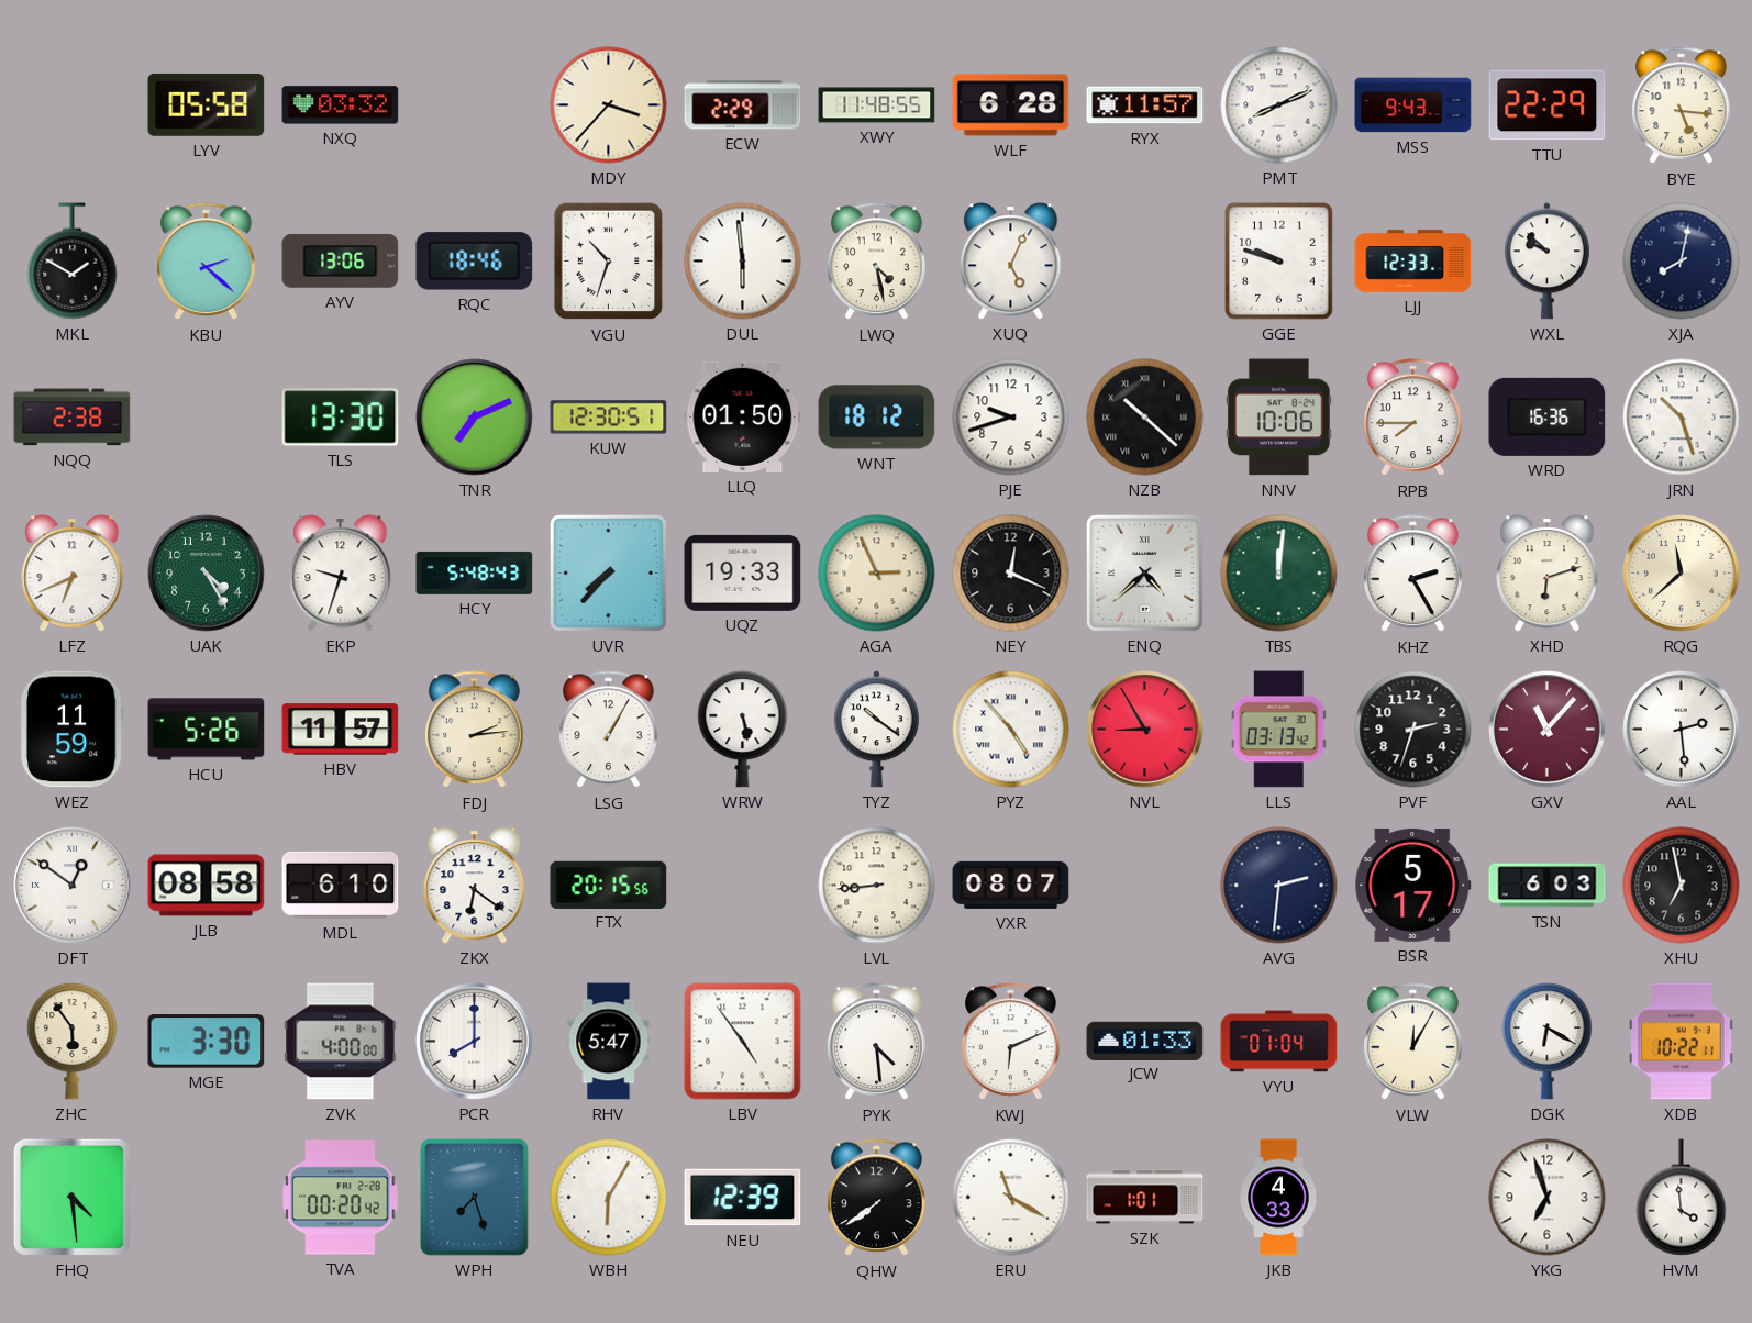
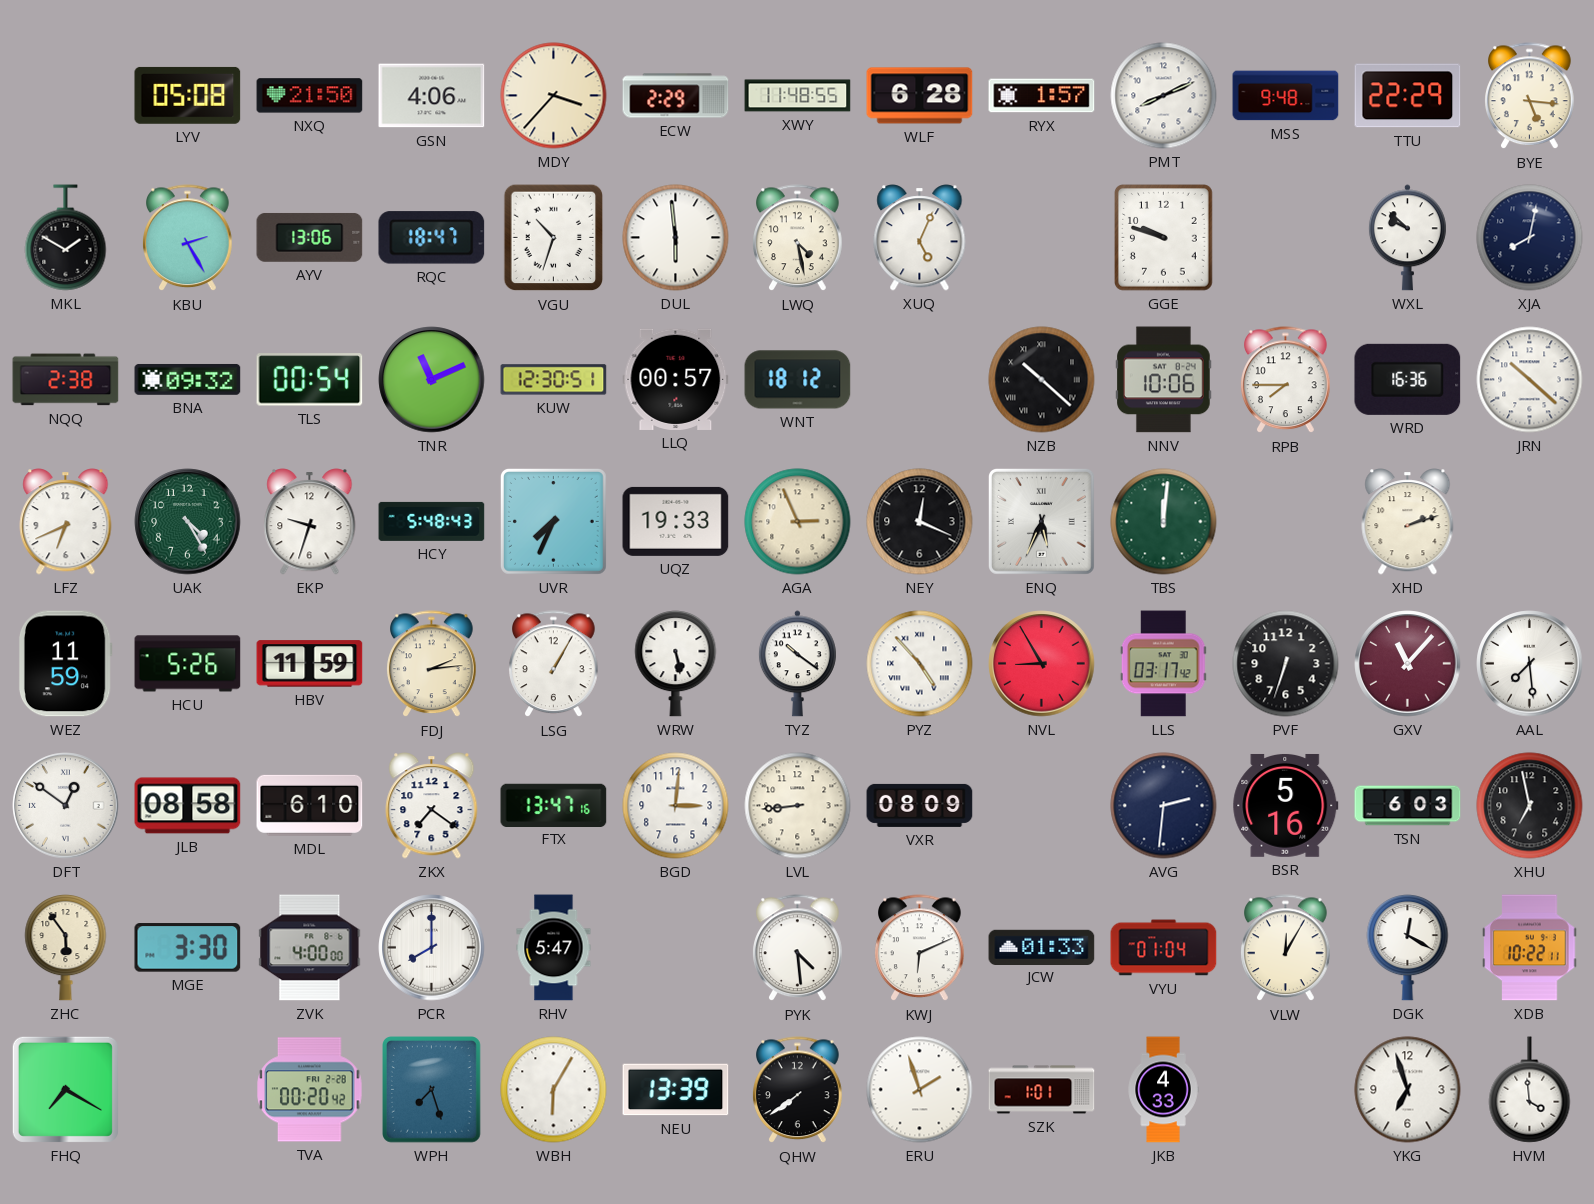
LYV: 05:58 -> 05:08
NXQ: 03:32 -> 21:50
GSN: none -> 4:06
RYX: 11:57 -> 1:57
MSS: 9:43 -> 9:48
KBU: 2:22 -> 2:25
RQC: 18:46 -> 18:47
LJJ: 12:33 -> none
BNA: none -> 09:32
TLS: 13:30 -> 00:54
TNR: 7:11 -> 11:11
LLQ: 01:50 -> 00:57
PJE: 9:42 -> none
JRN: 10:27 -> 10:22
UVR: 7:37 -> 7:34
ENQ: 4:38 -> 5:34
KHZ: 2:25 -> none
XHD: 6:12 -> 2:12
RQG: 11:38 -> none
HBV: 11:57 -> 11:59
LLS: 03:13 -> 03:17
PVF: 2:33 -> 6:33
AAL: 2:29 -> 7:29
ZKX: 6:21 -> 7:21
FTX: 20:15 -> 13:47
BGD: none -> 3:01
VXR: 08:07 -> 08:09
BSR: 5:17 -> 5:16
LBV: 4:54 -> none
DGK: 6:20 -> 12:20
FHQ: 4:29 -> 7:20
NEU: 12:39 -> 13:39
ERU: 11:20 -> 1:57
